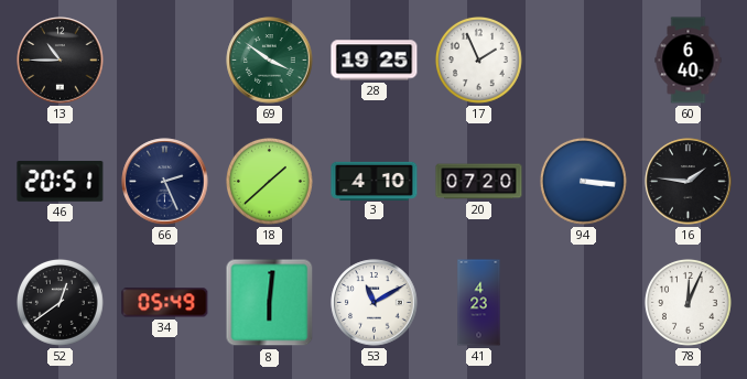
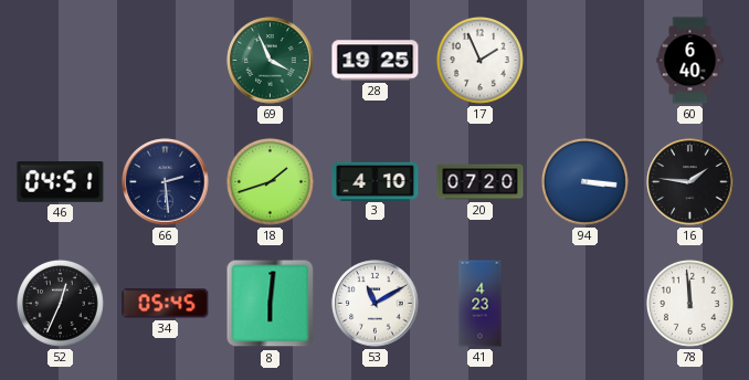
13: 10:45 -> none
69: 3:51 -> 3:56
46: 20:51 -> 04:51
66: 2:26 -> 2:29
18: 1:38 -> 1:42
52: 12:39 -> 12:34
34: 05:49 -> 05:45
78: 12:04 -> 11:59
